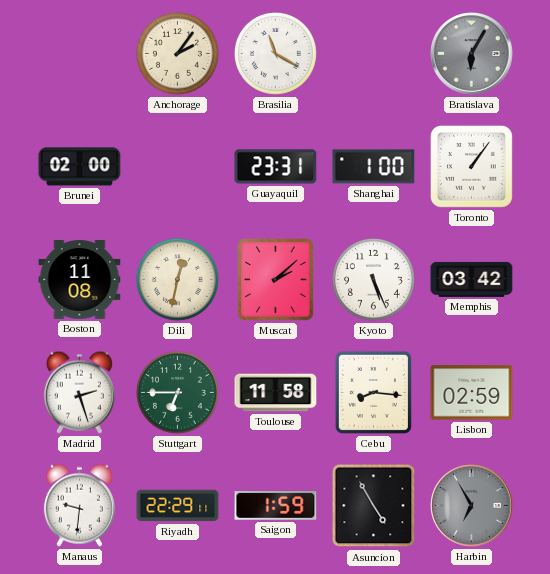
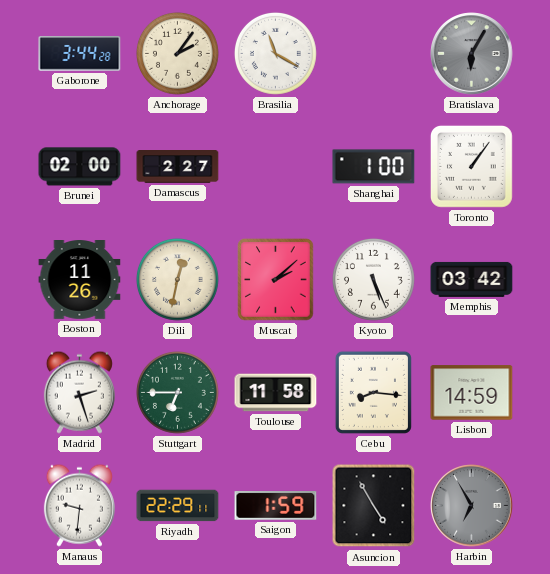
Gaborone: none -> 3:44
Damascus: none -> 2:27
Guayaquil: 23:31 -> none
Boston: 11:08 -> 11:26
Lisbon: 02:59 -> 14:59
